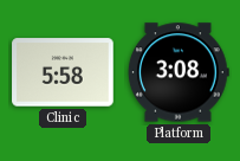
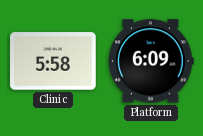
Platform: 3:08 -> 6:09
